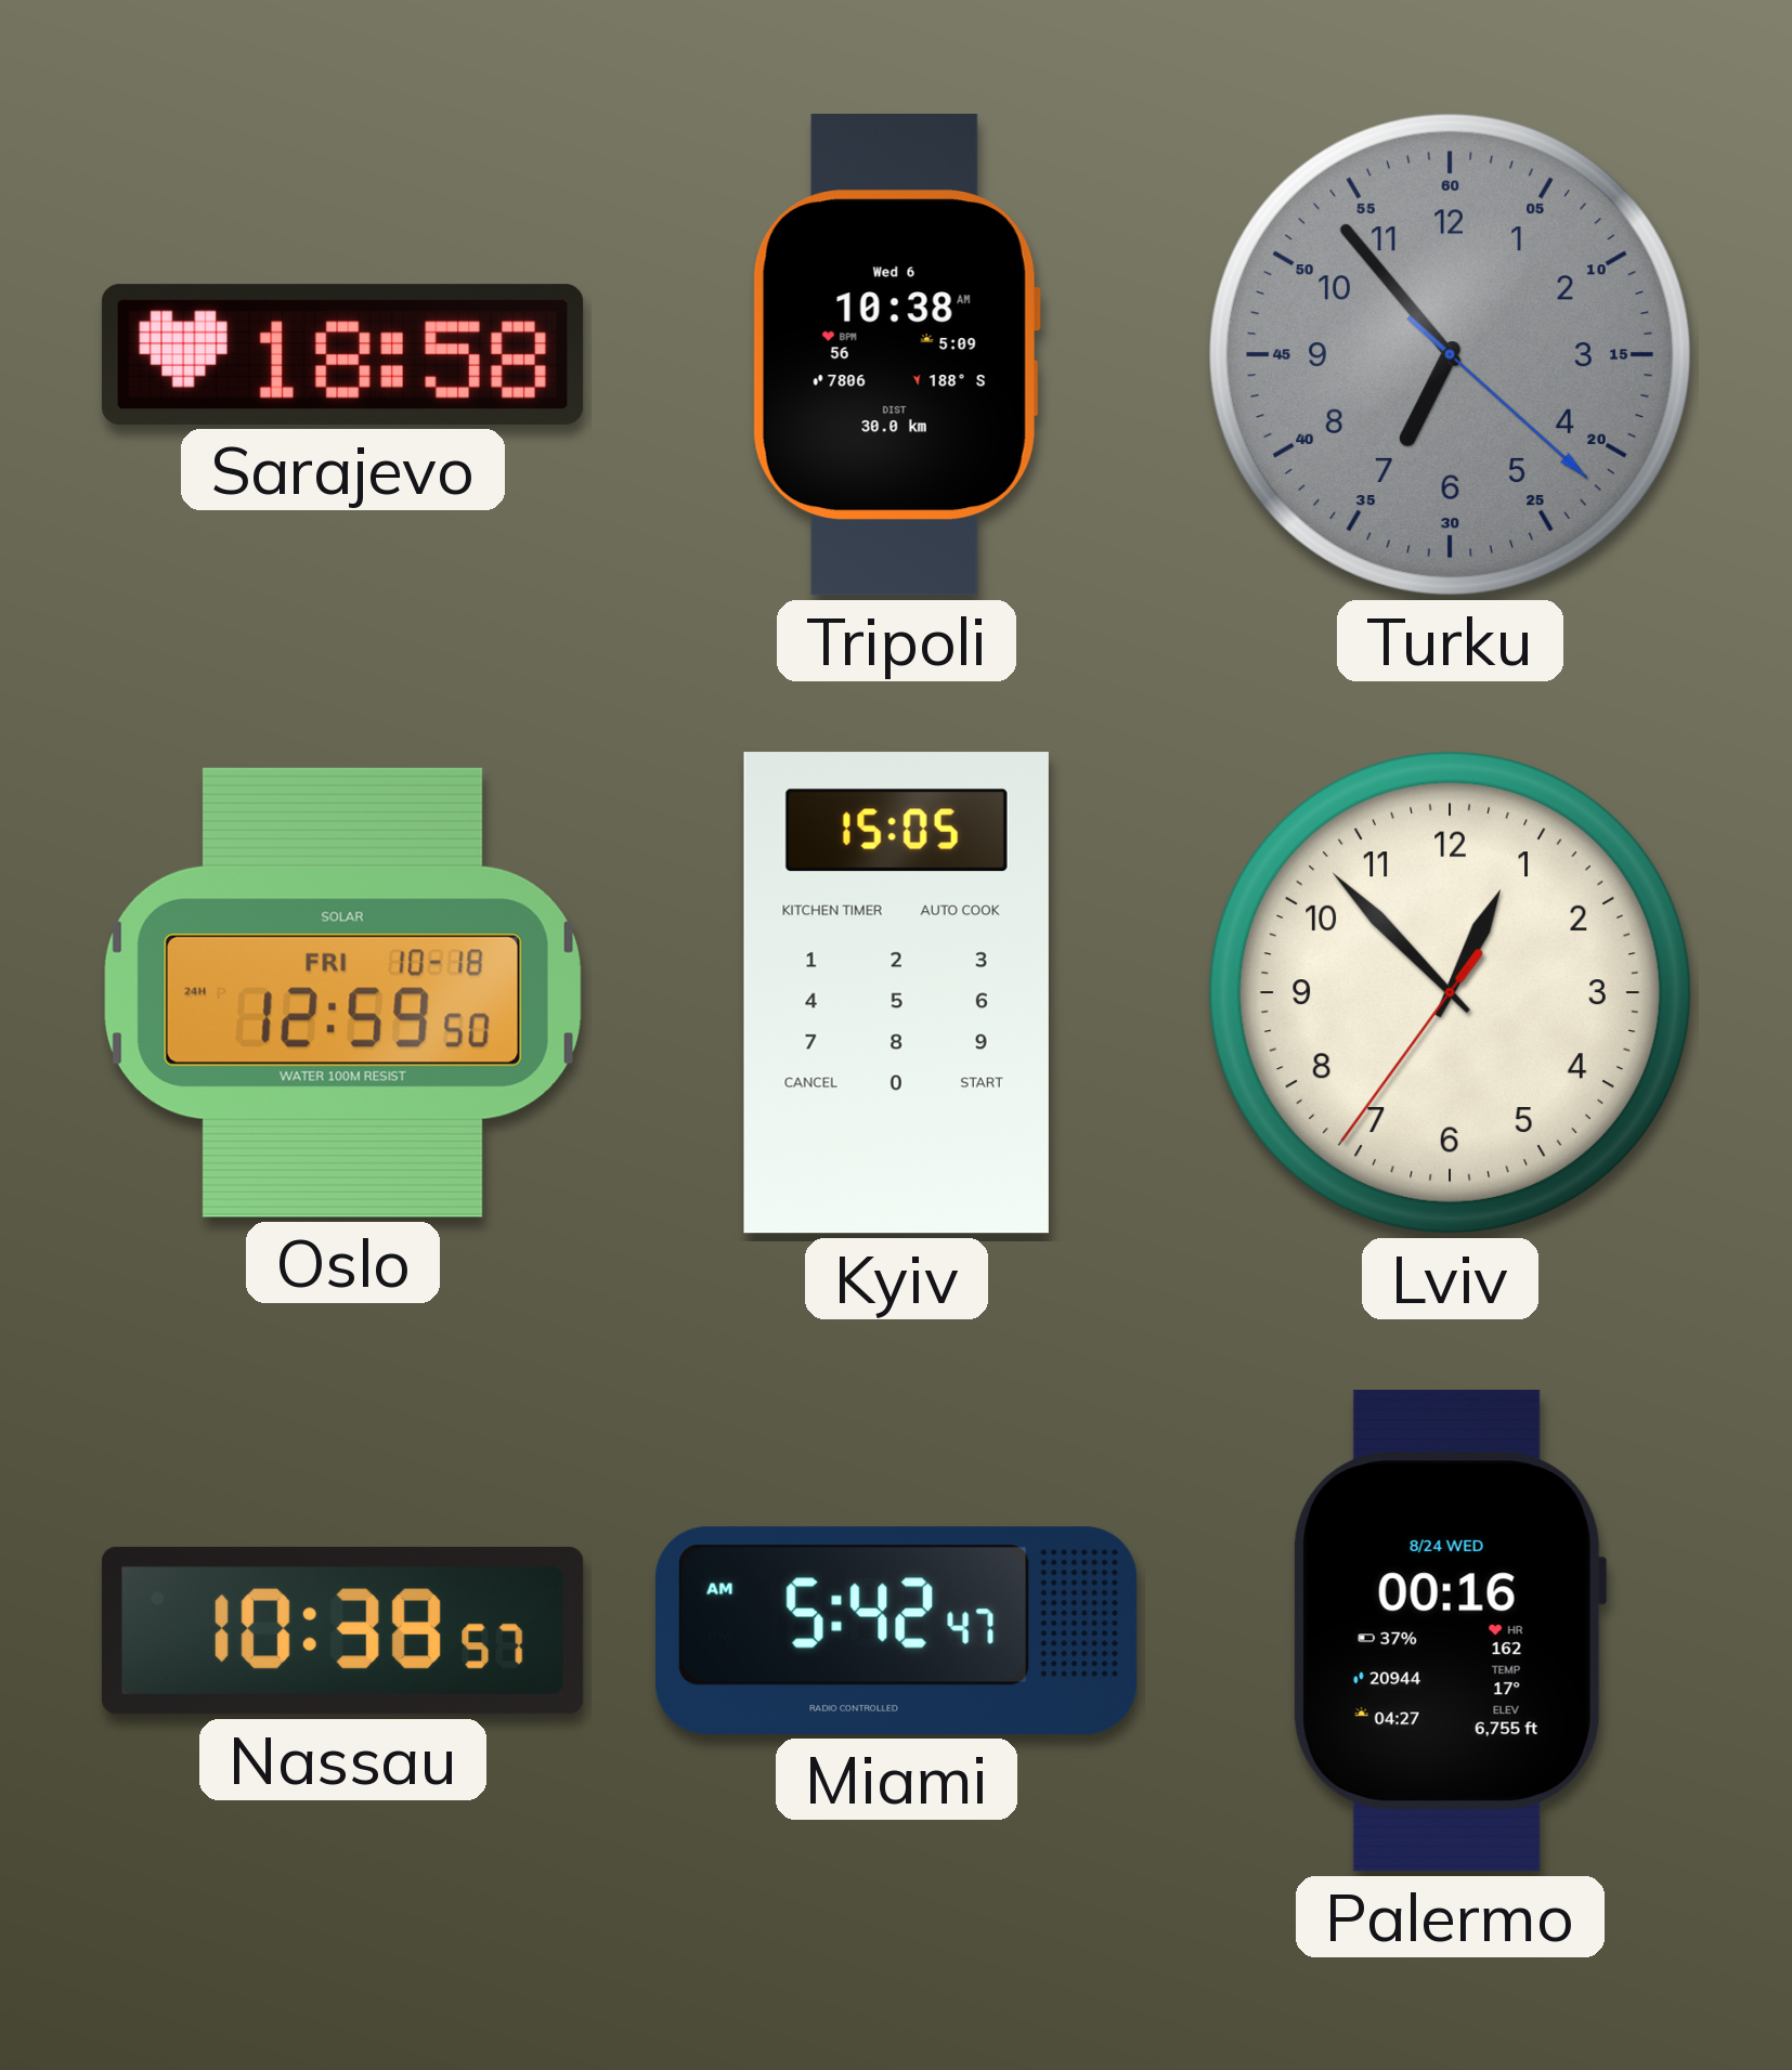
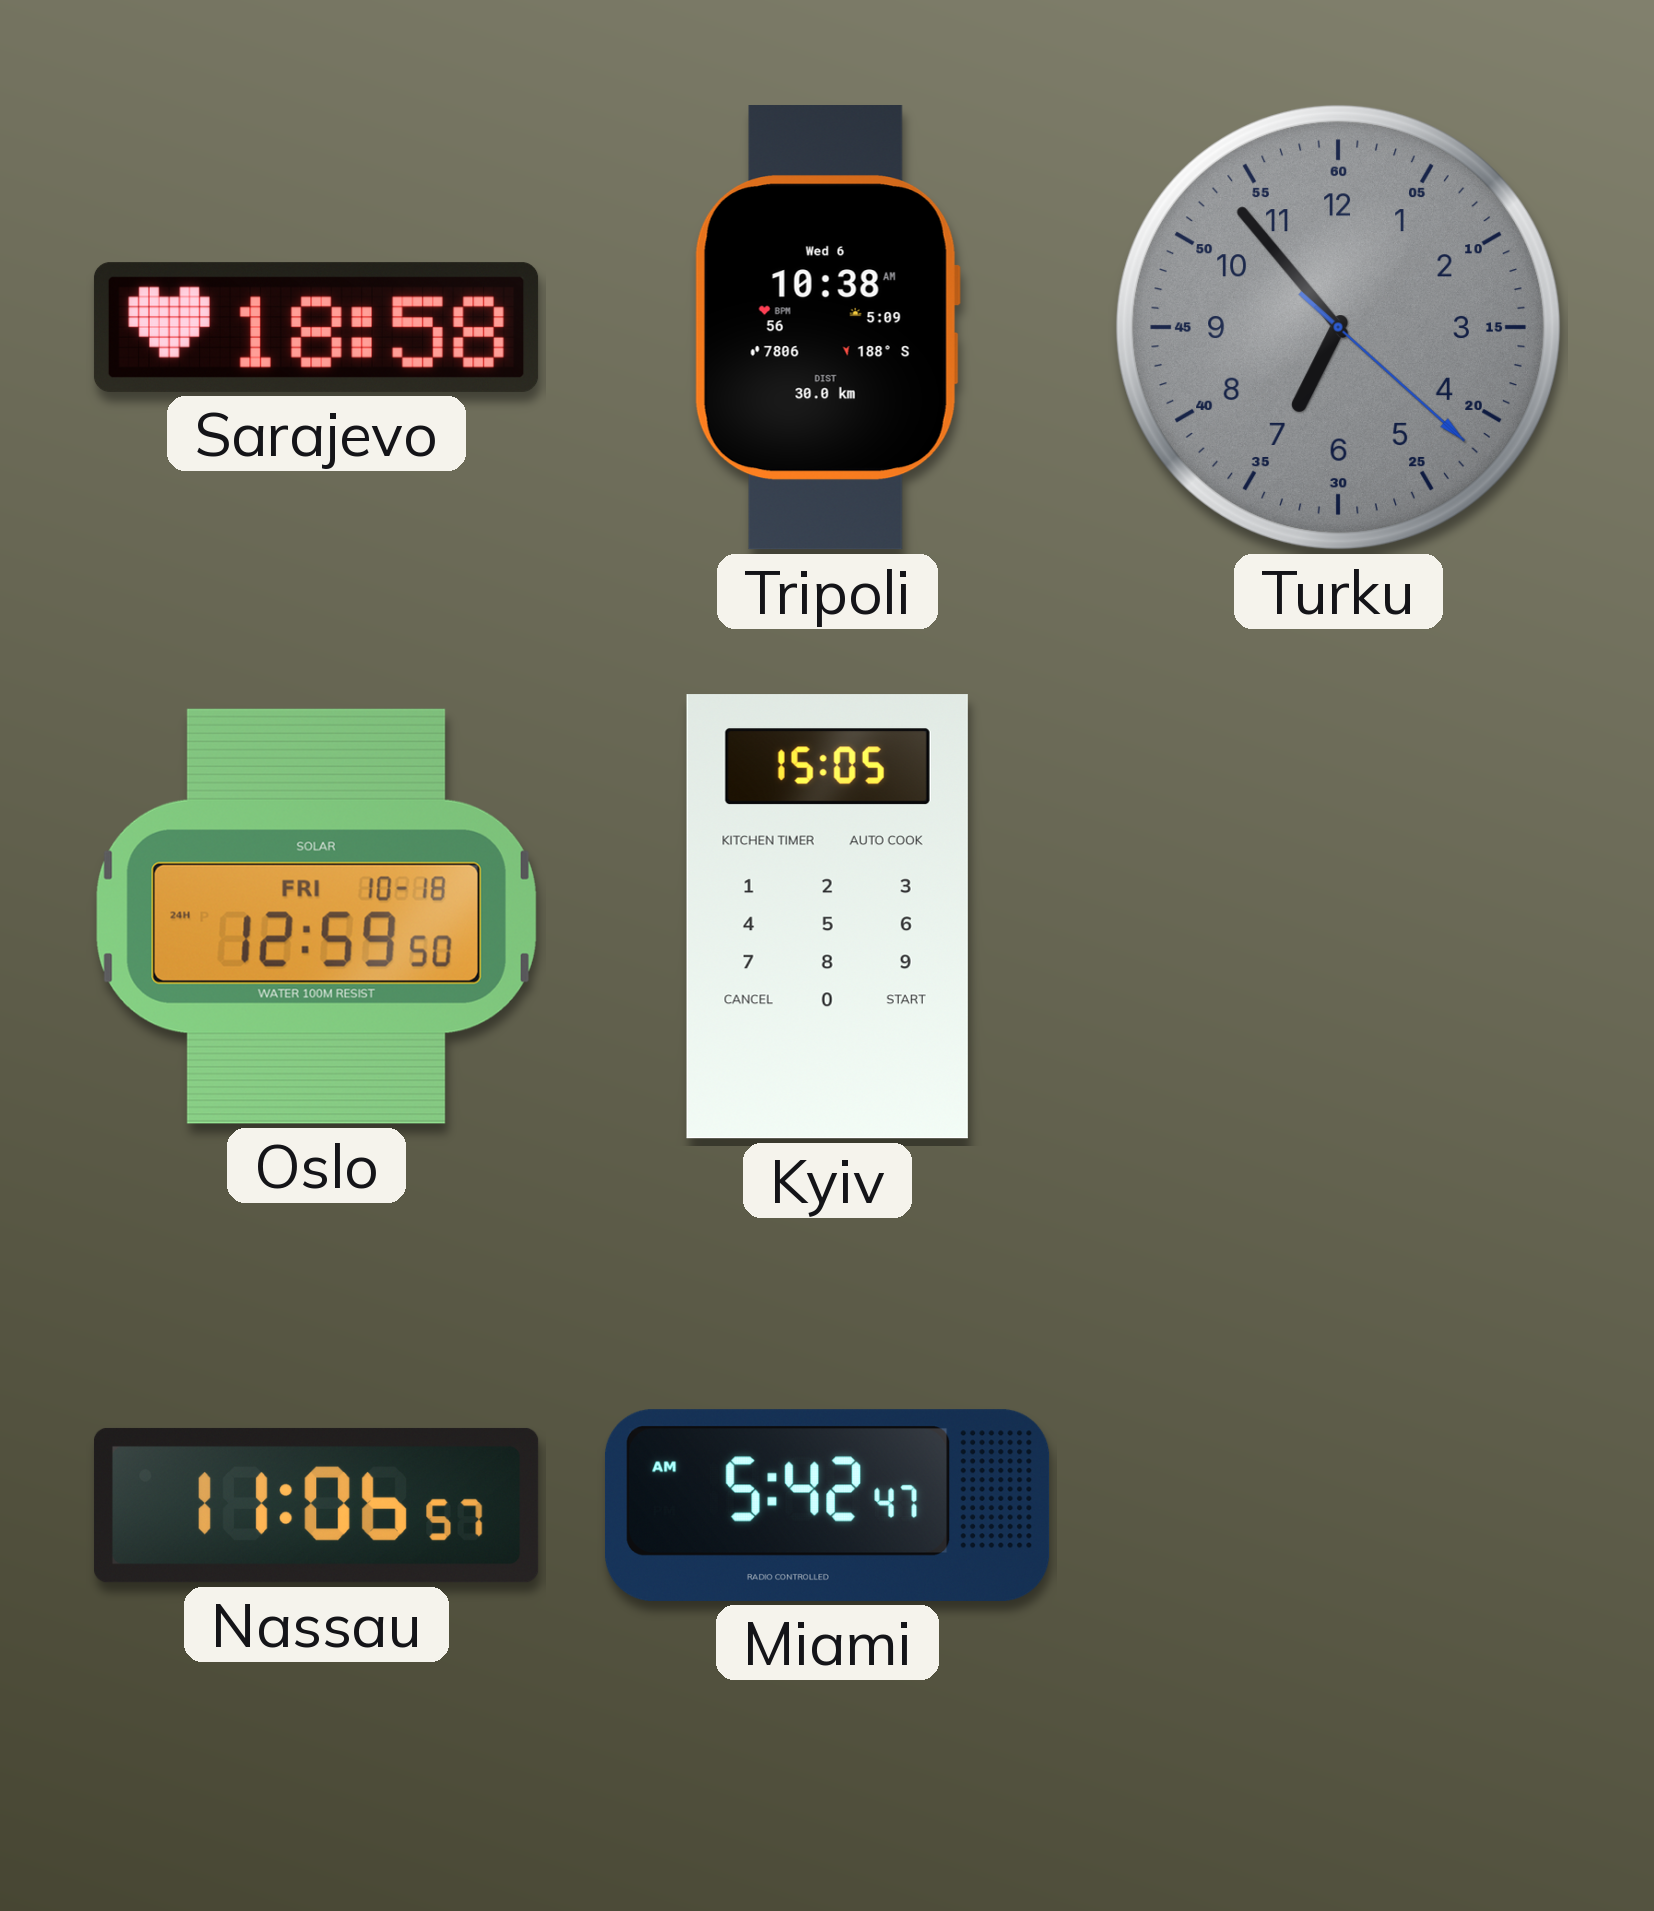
Lviv: 12:52 -> none
Nassau: 10:38 -> 11:06
Palermo: 00:16 -> none
